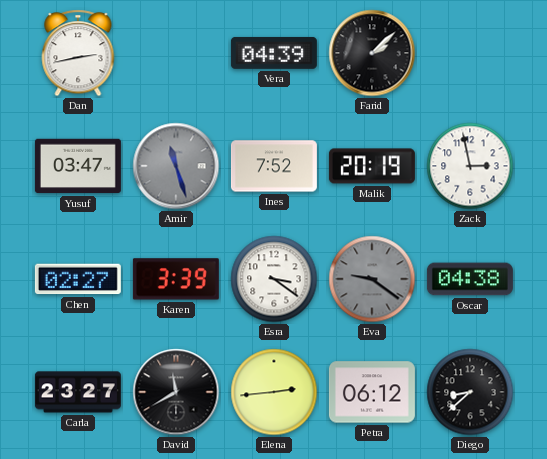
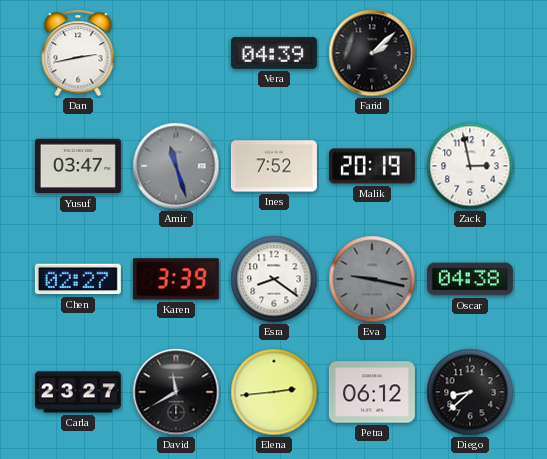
Esra: 3:21 -> 8:21
Eva: 9:21 -> 9:17
